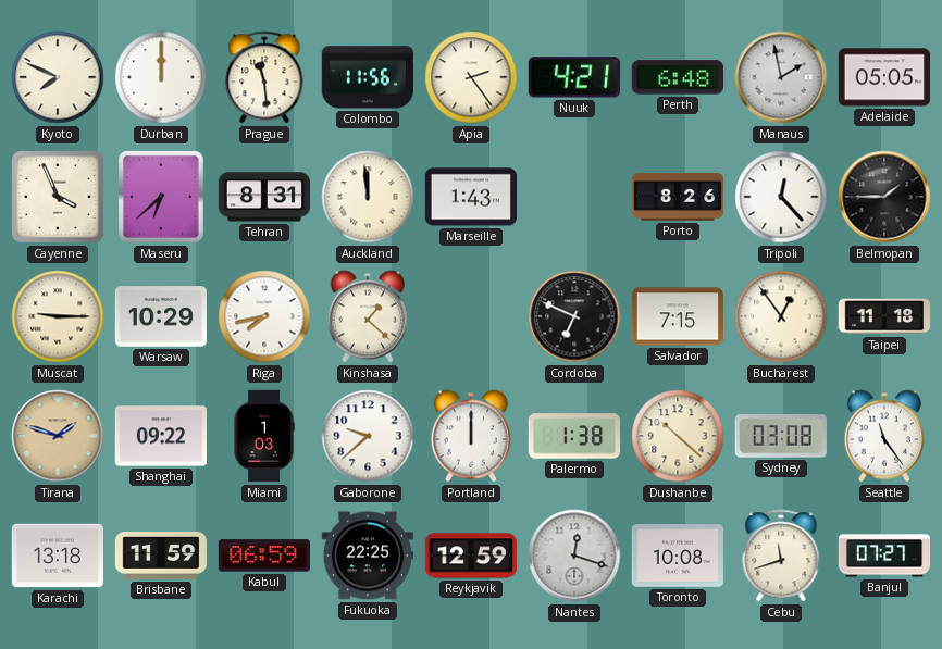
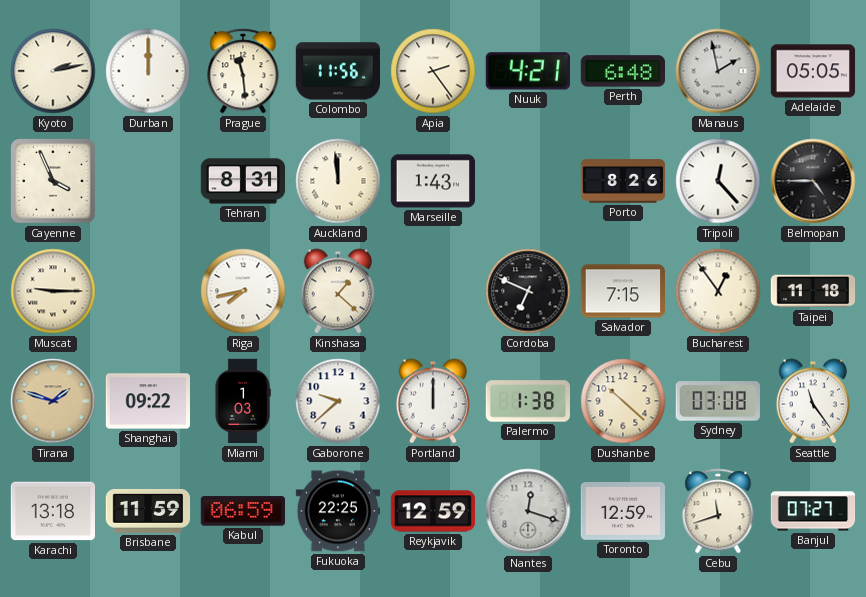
Kyoto: 7:49 -> 2:13
Maseru: 6:38 -> none
Belmopan: 1:45 -> 4:45
Warsaw: 10:29 -> none
Toronto: 10:08 -> 12:59
